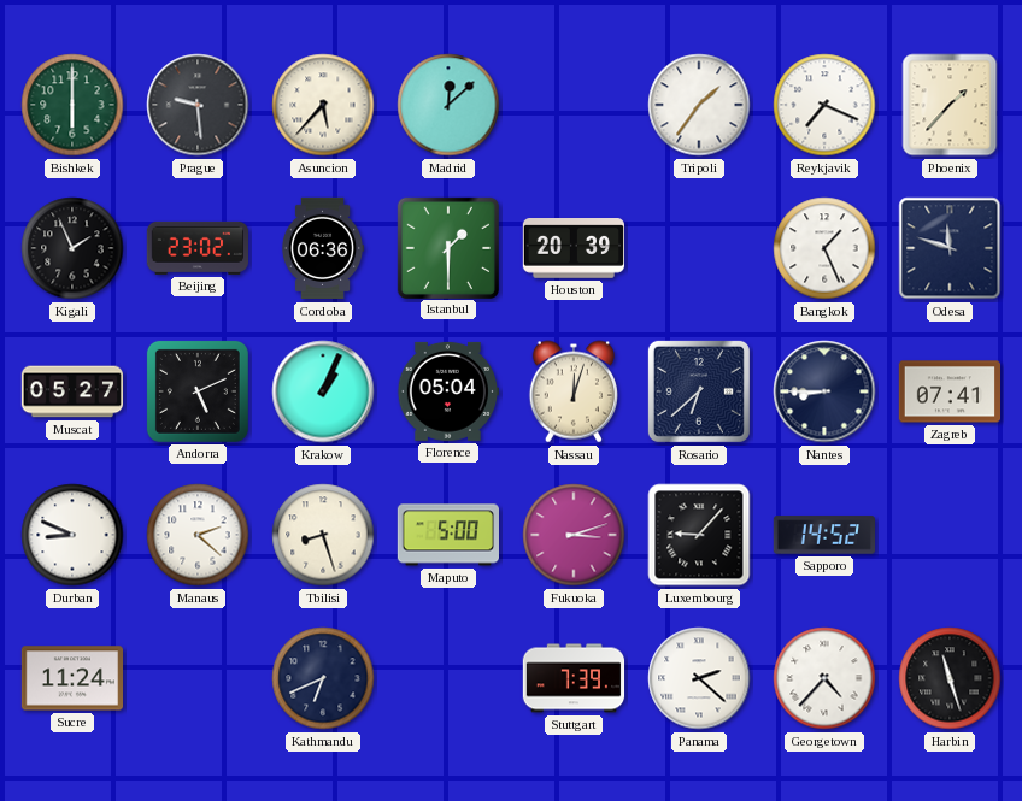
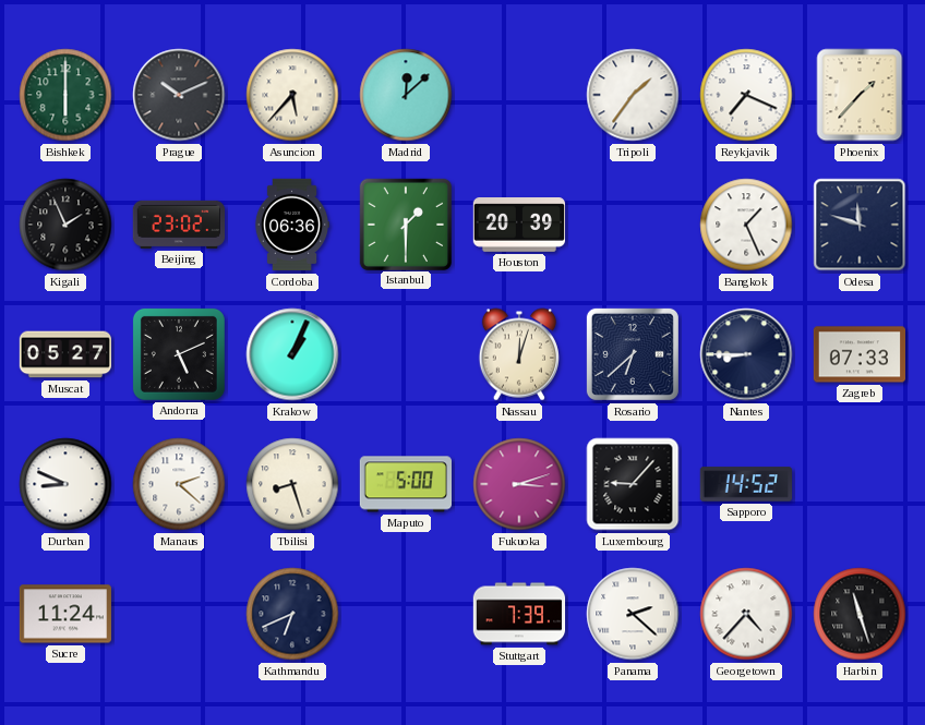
Prague: 9:29 -> 10:11
Florence: 05:04 -> none
Zagreb: 07:41 -> 07:33
